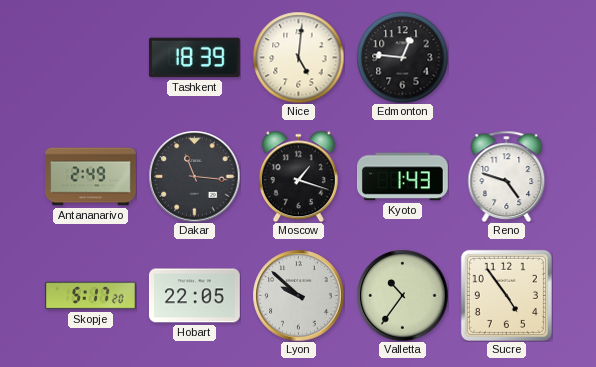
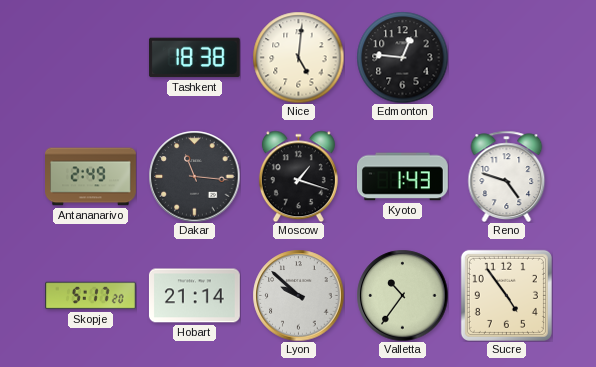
Tashkent: 18:39 -> 18:38
Hobart: 22:05 -> 21:14
